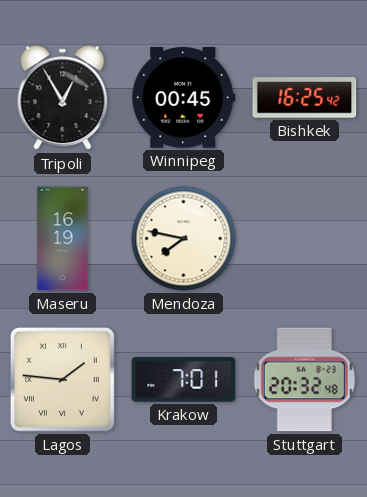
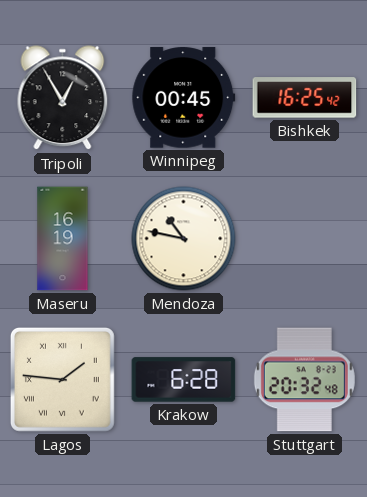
Mendoza: 7:47 -> 10:47
Krakow: 7:01 -> 6:28
